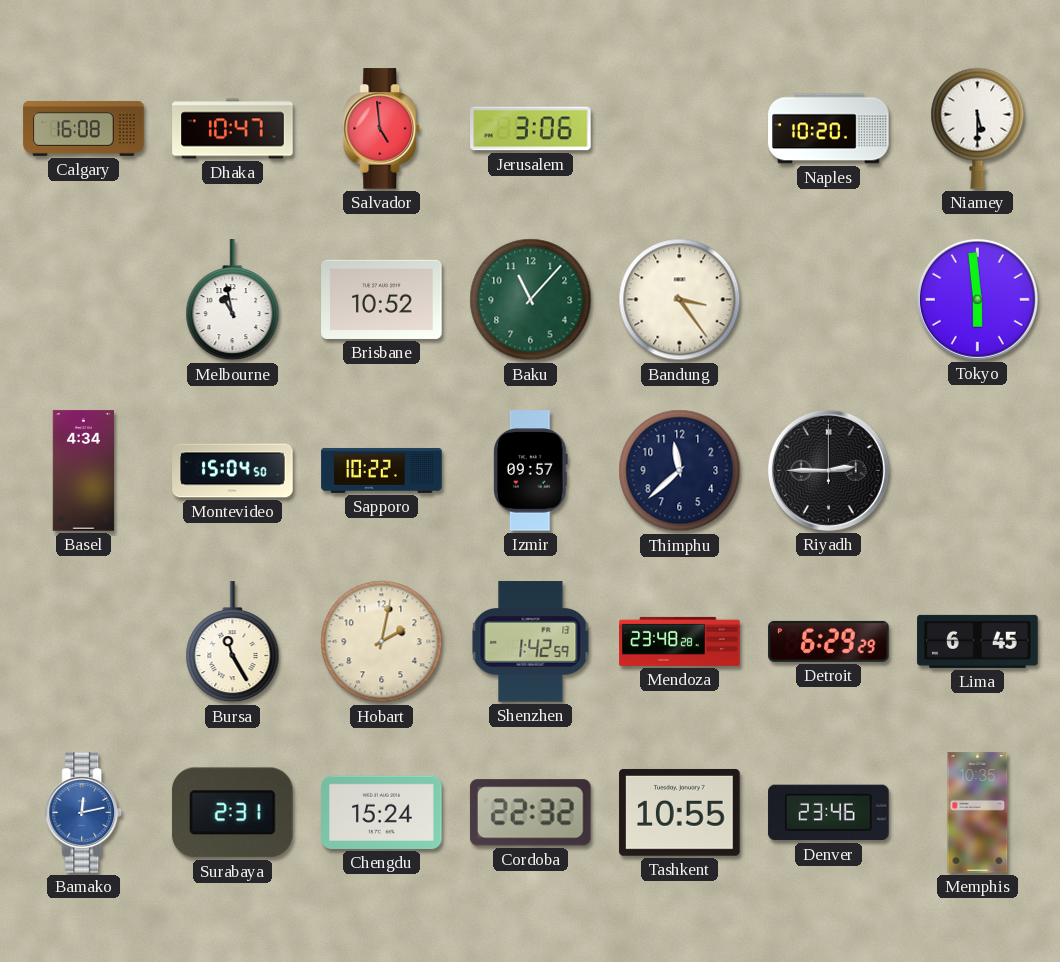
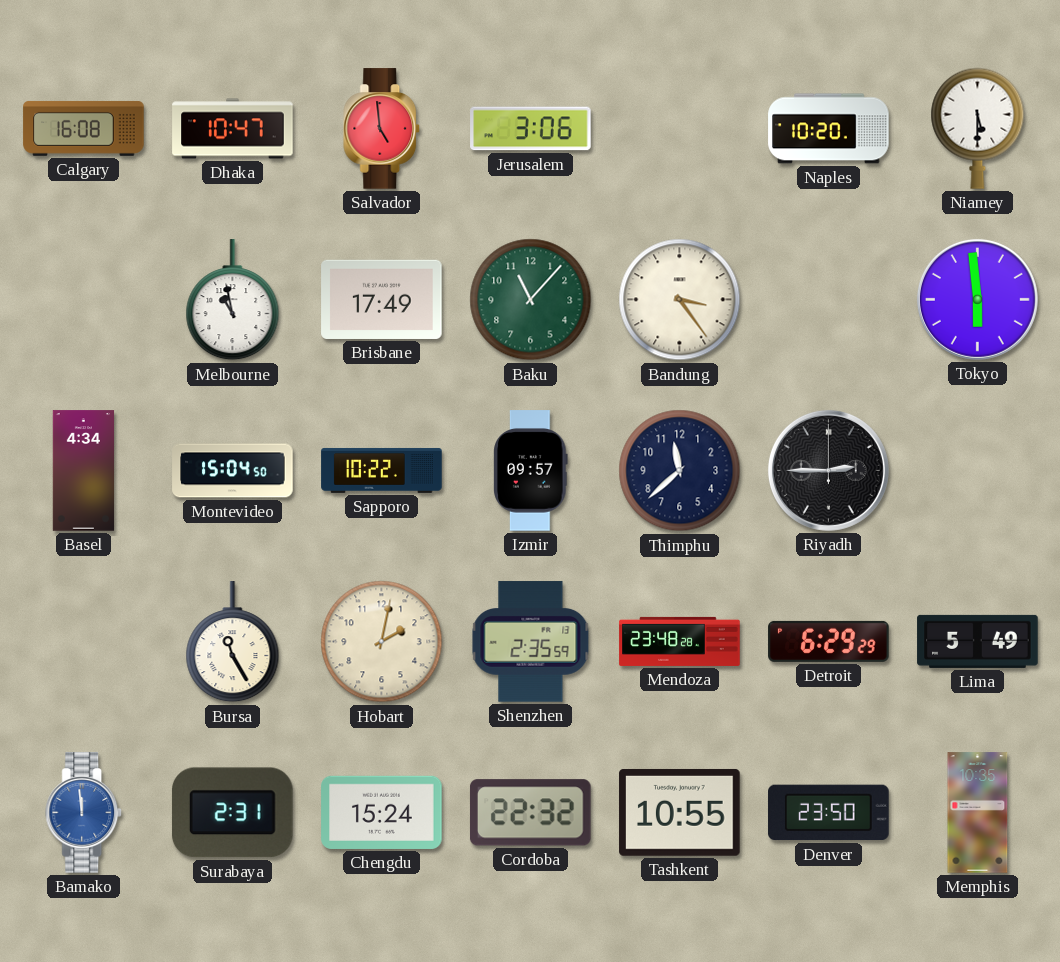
Brisbane: 10:52 -> 17:49
Shenzhen: 1:42 -> 2:35
Lima: 6:45 -> 5:49
Bamako: 12:13 -> 11:59
Denver: 23:46 -> 23:50
